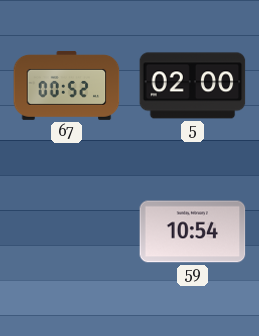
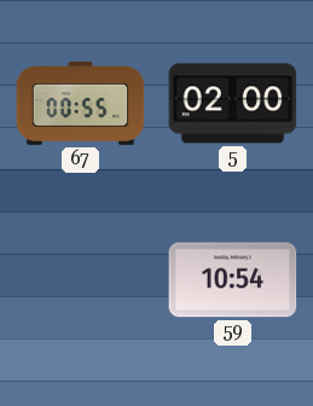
67: 00:52 -> 00:55
